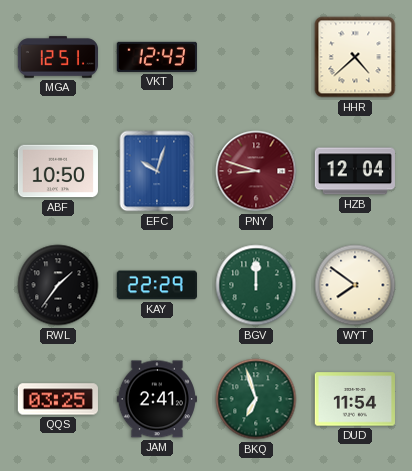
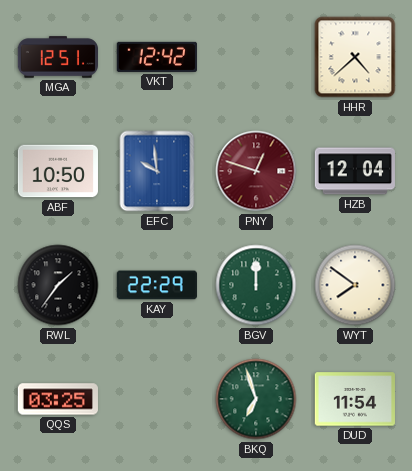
VKT: 12:43 -> 12:42
EFC: 10:03 -> 9:59
PNY: 8:48 -> 12:48
JAM: 2:41 -> none
